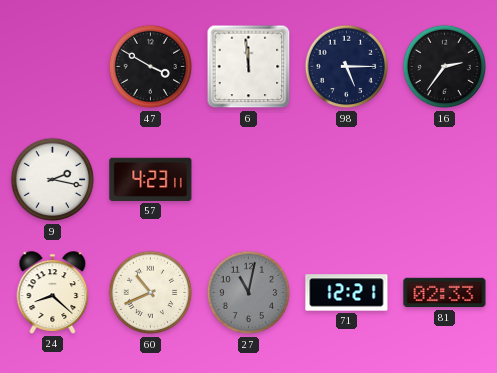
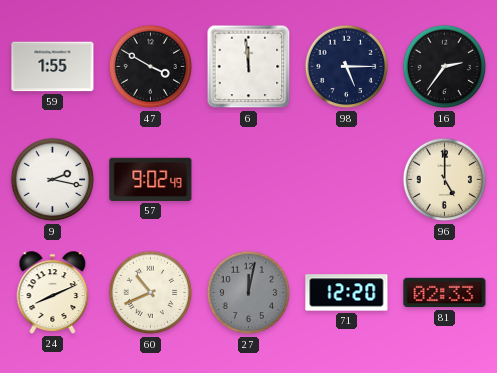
59: none -> 1:55
57: 4:23 -> 9:02
96: none -> 5:00
24: 8:22 -> 8:11
27: 11:02 -> 12:02
71: 12:21 -> 12:20
